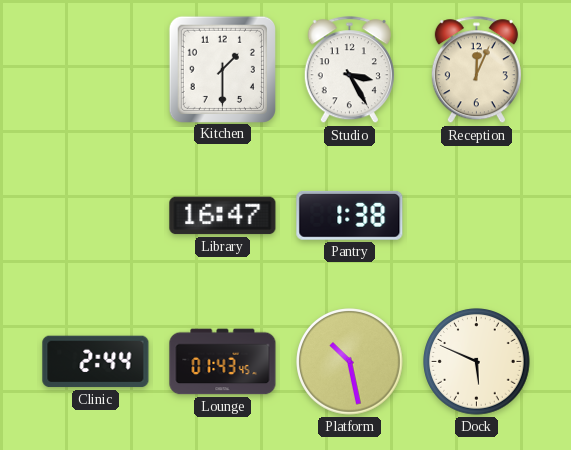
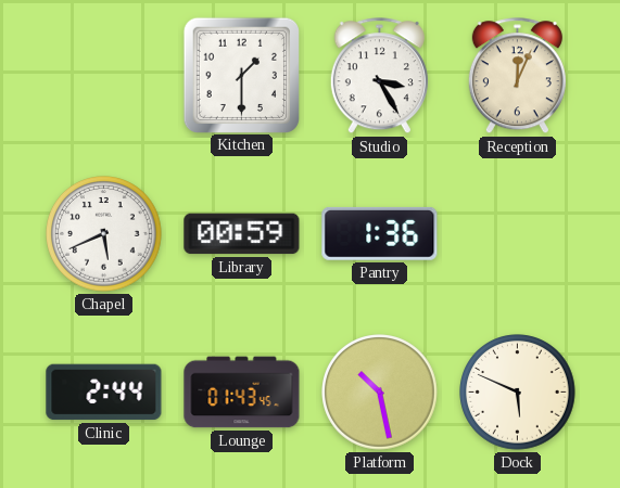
Chapel: none -> 5:41
Library: 16:47 -> 00:59
Pantry: 1:38 -> 1:36
